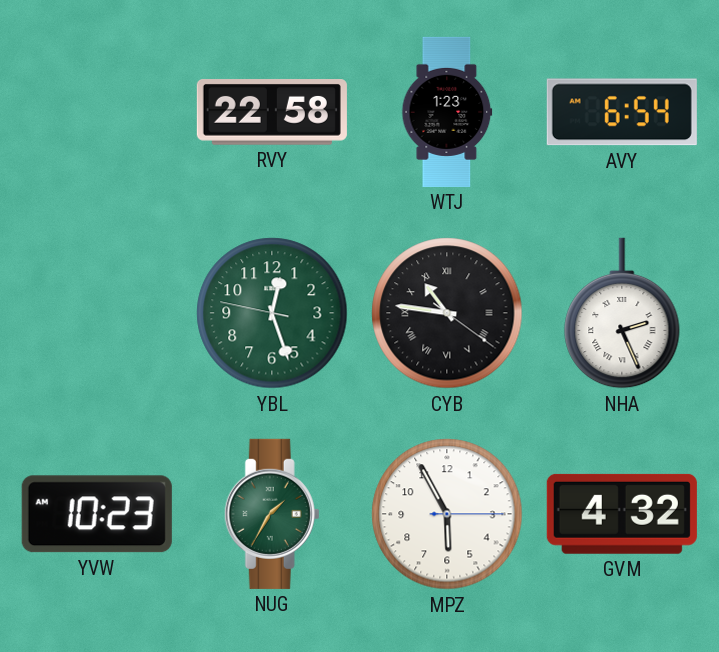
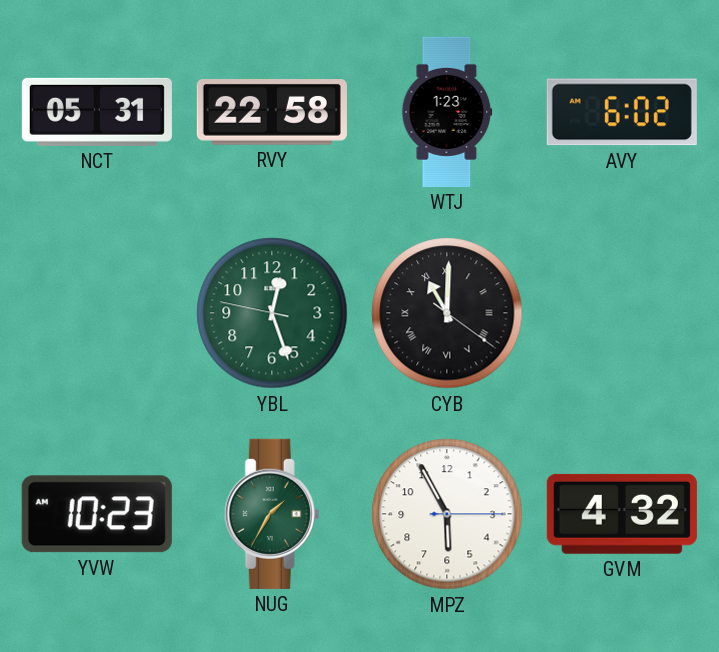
NCT: none -> 05:31
AVY: 6:54 -> 6:02
CYB: 10:46 -> 11:00
NHA: 2:26 -> none
